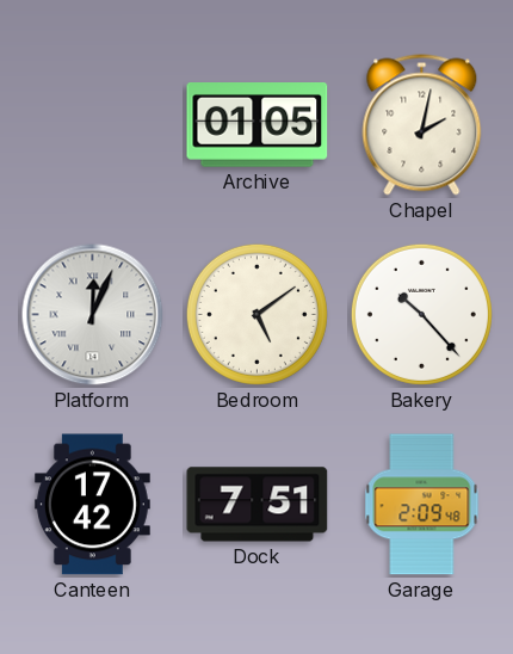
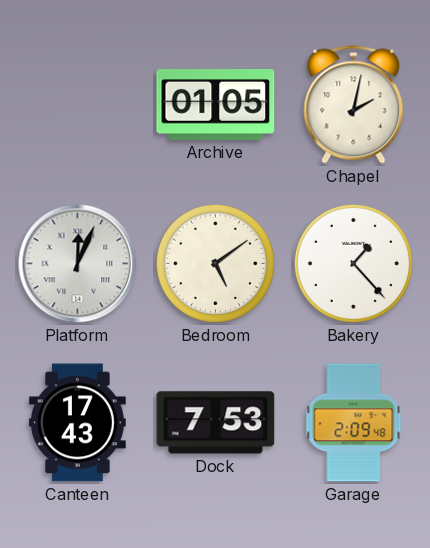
Bakery: 10:23 -> 1:23
Canteen: 17:42 -> 17:43
Dock: 7:51 -> 7:53
